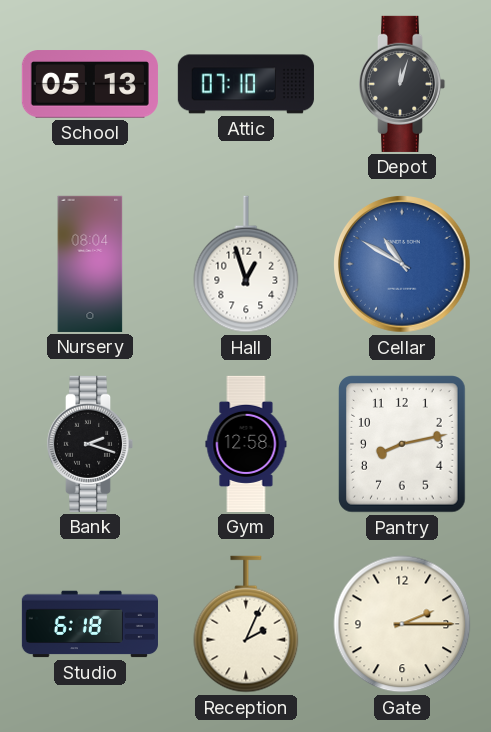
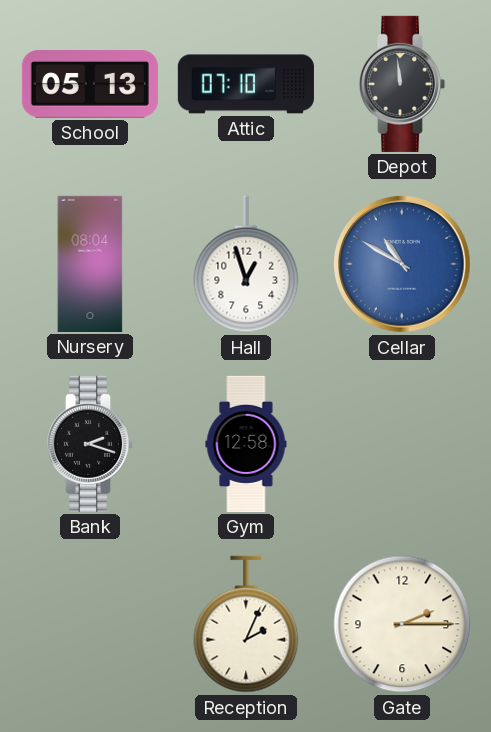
Depot: 12:03 -> 11:59
Pantry: 8:13 -> none
Studio: 6:18 -> none
